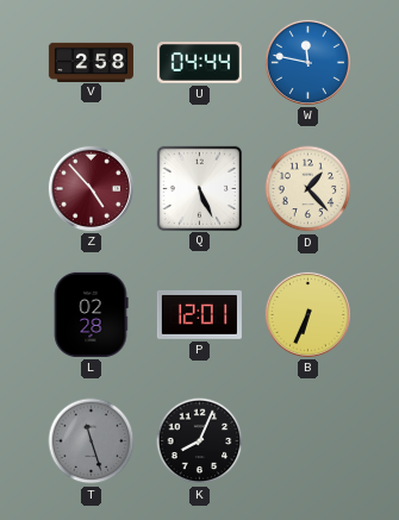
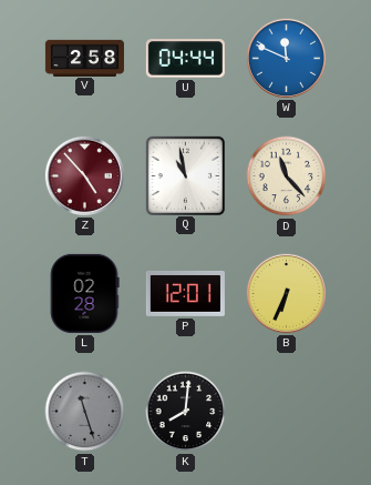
W: 11:47 -> 11:49
Q: 5:26 -> 10:58
D: 1:23 -> 11:23
K: 8:04 -> 8:01
